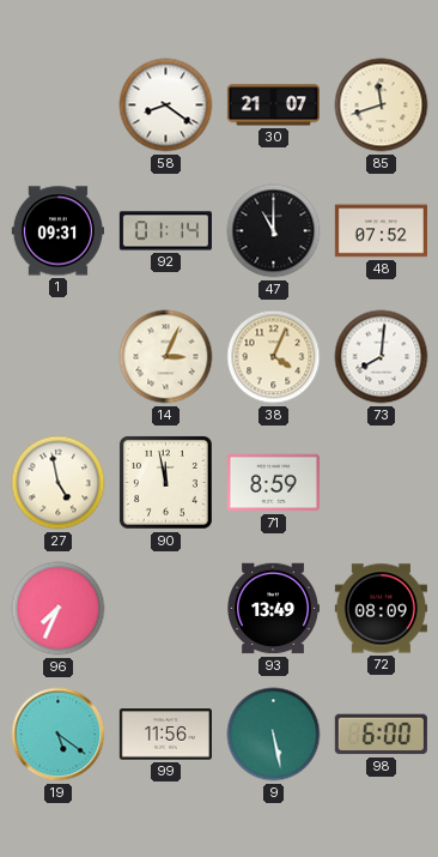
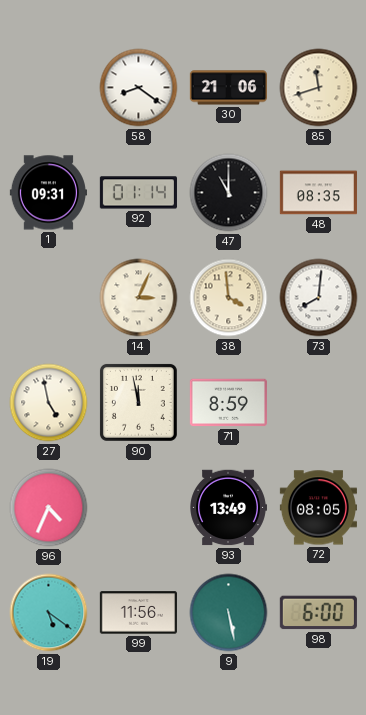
30: 21:07 -> 21:06
48: 07:52 -> 08:35
38: 4:04 -> 3:59
96: 7:34 -> 4:34
72: 08:09 -> 08:05
